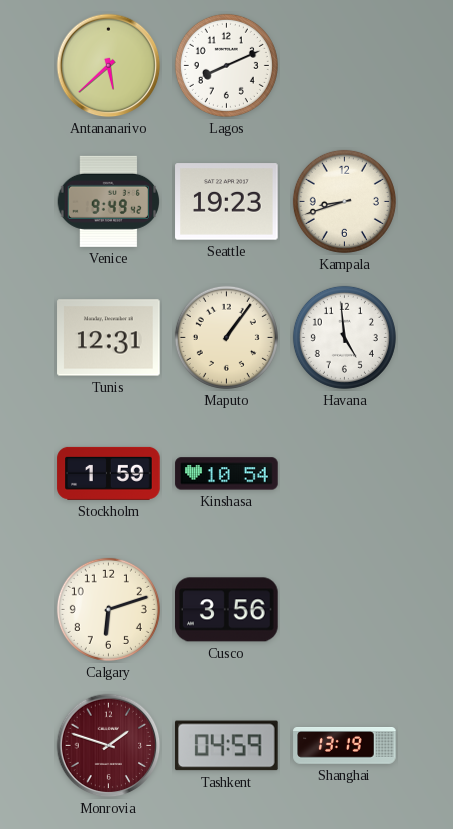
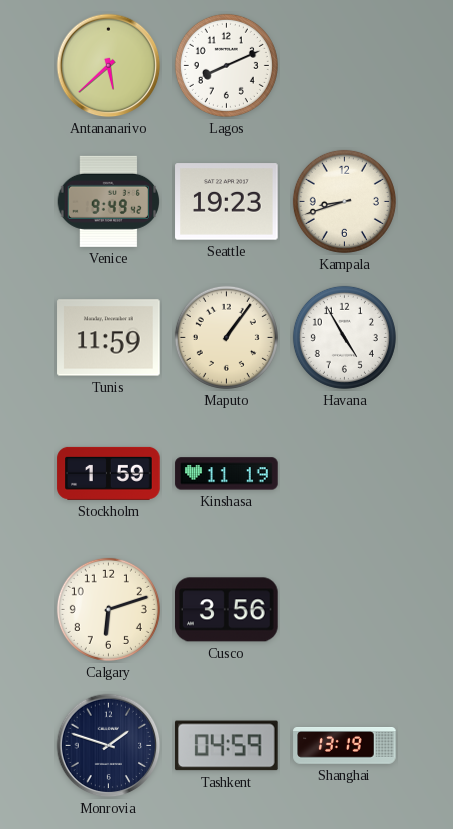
Tunis: 12:31 -> 11:59
Havana: 4:59 -> 4:55
Kinshasa: 10:54 -> 11:19
Monrovia dial: burgundy -> navy
